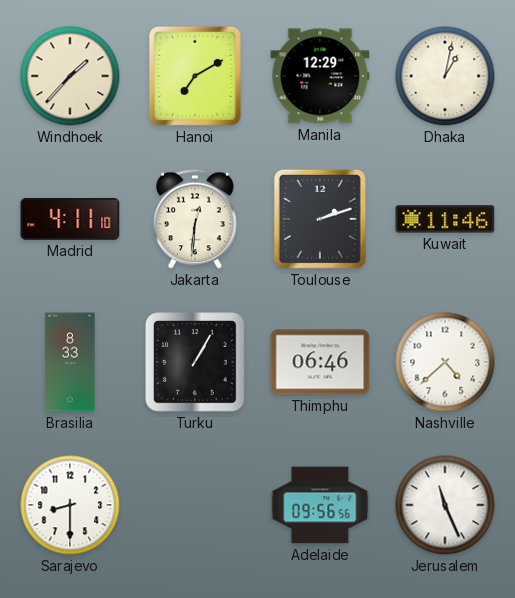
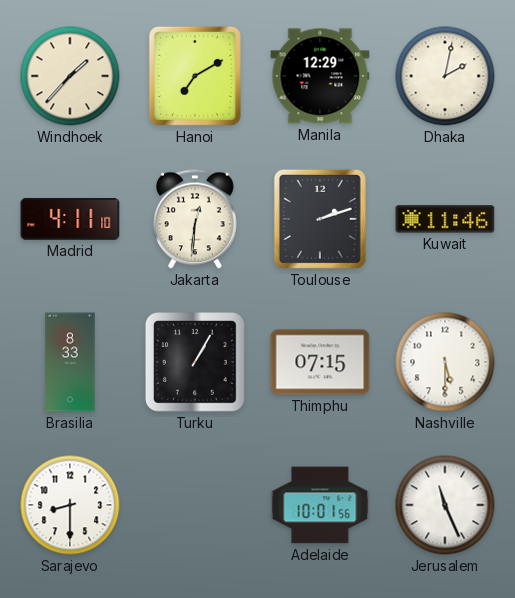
Dhaka: 1:02 -> 2:02
Thimphu: 06:46 -> 07:15
Nashville: 4:38 -> 5:30
Adelaide: 09:56 -> 10:01
